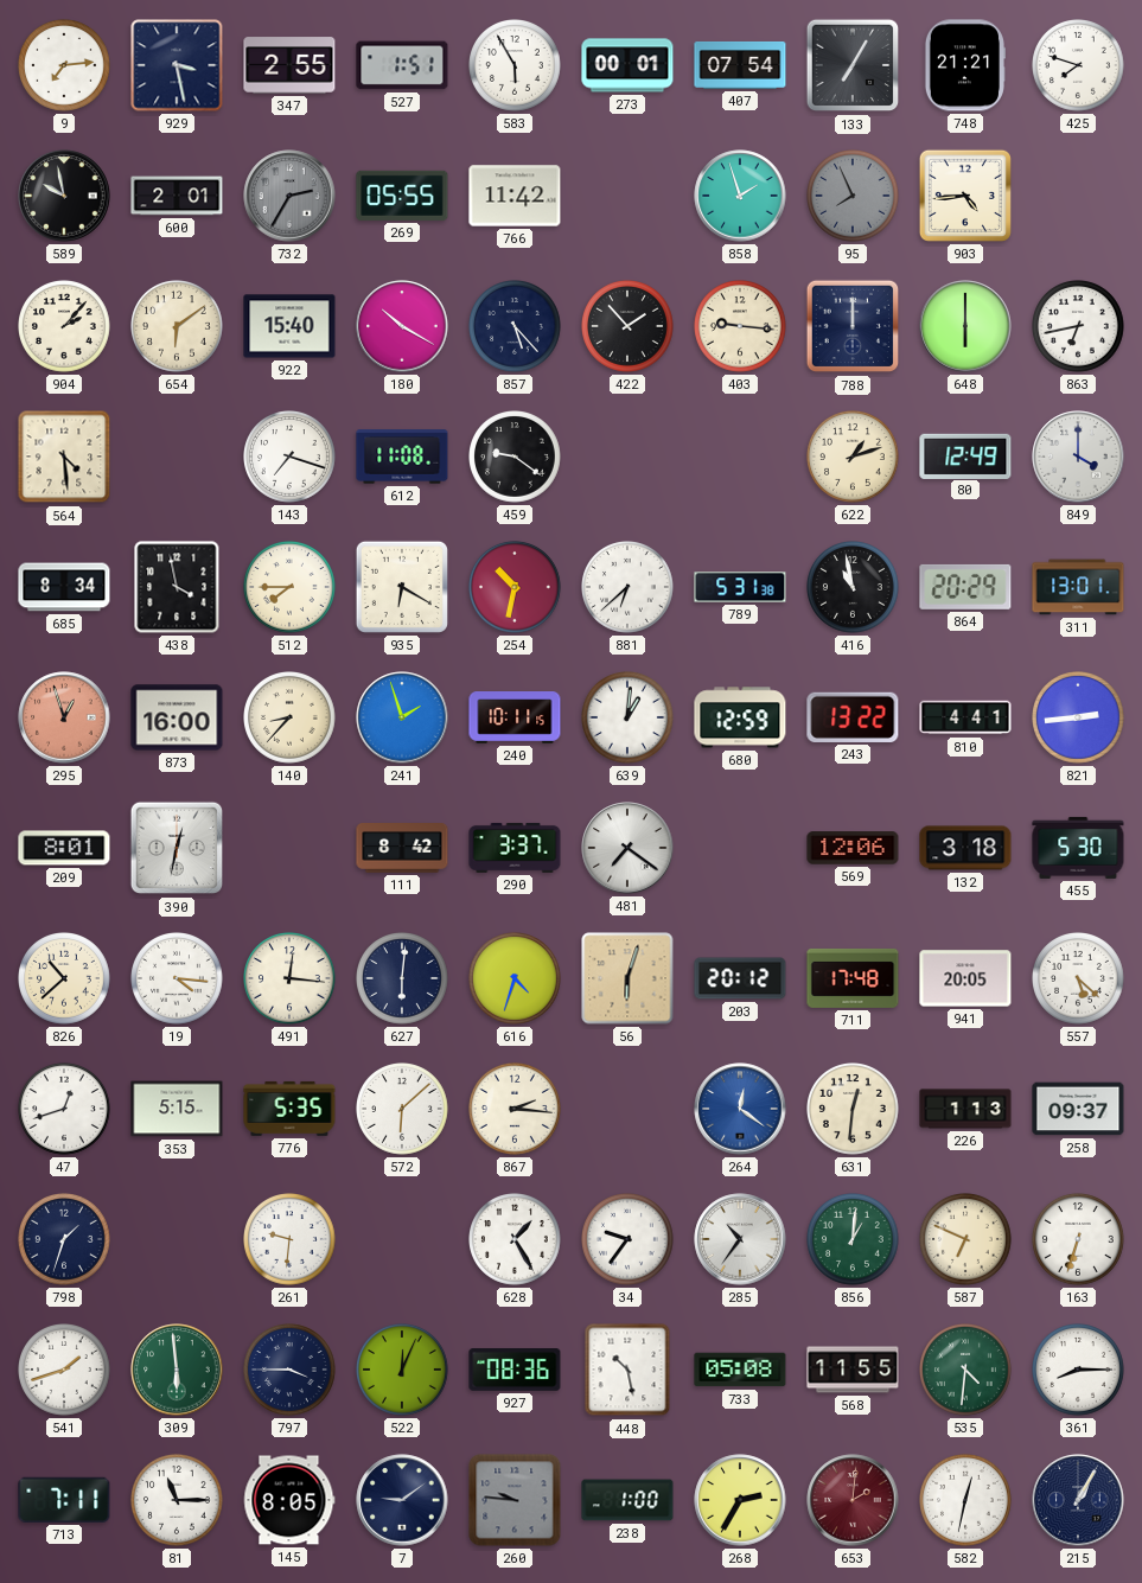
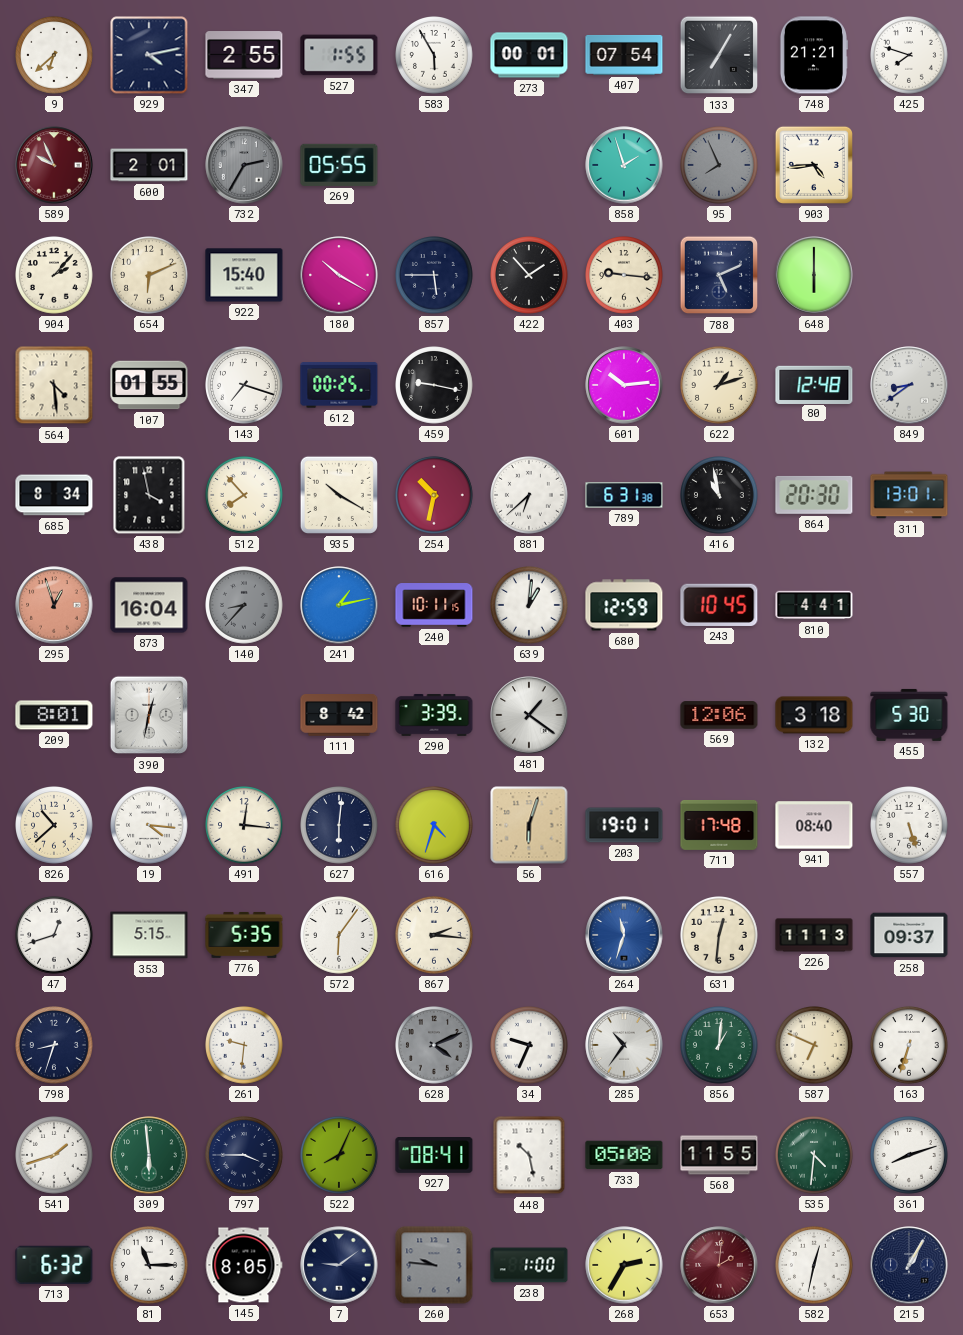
9: 7:14 -> 6:38
929: 3:28 -> 4:13
527: 1:51 -> 1:55
589: 9:58 -> 9:56
589 dial: black -> burgundy
766: 11:42 -> none
654: 6:09 -> 6:11
857: 5:23 -> 5:45
788: 12:00 -> 5:11
863: 6:43 -> none
107: none -> 01:55
612: 11:08 -> 00:25
459: 9:21 -> 9:17
601: none -> 10:14
80: 12:49 -> 12:48
849: 4:00 -> 8:39
512: 7:45 -> 7:53
935: 6:20 -> 10:20
789: 5:31 -> 6:31
864: 20:29 -> 20:30
873: 16:00 -> 16:04
140 dial: cream -> grey
241: 1:57 -> 1:13
243: 13:22 -> 10:45
821: 2:44 -> none
290: 3:37 -> 3:39
481: 7:21 -> 1:21
203: 20:12 -> 19:01
941: 20:05 -> 08:40
557: 5:22 -> 5:27
572: 6:08 -> 6:06
264: 12:21 -> 11:33
226: 1:13 -> 11:13
798: 1:33 -> 8:33
628: 1:25 -> 4:11
628 dial: white -> grey
34: 9:36 -> 9:34
522: 12:04 -> 8:04
927: 08:36 -> 08:41
361: 8:15 -> 8:12
713: 7:11 -> 6:32
